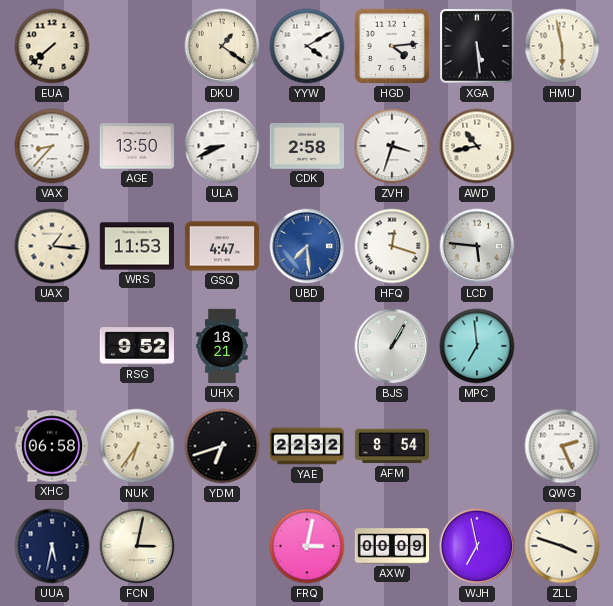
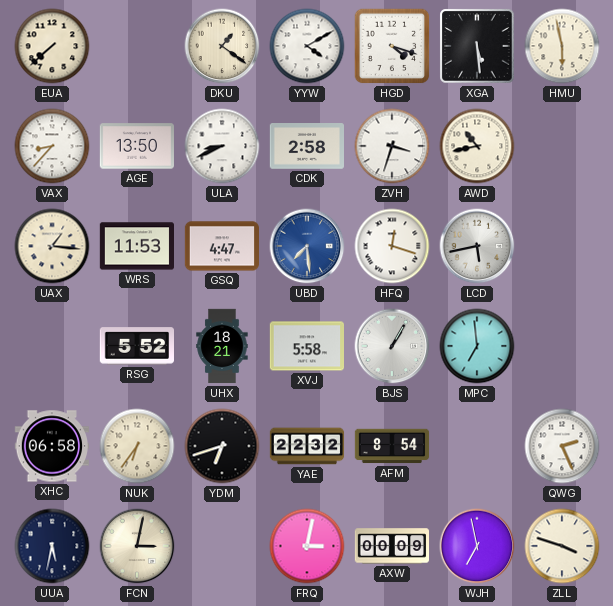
HGD: 4:14 -> 4:18
LCD: 5:46 -> 5:43
RSG: 9:52 -> 5:52
XVJ: none -> 5:58
